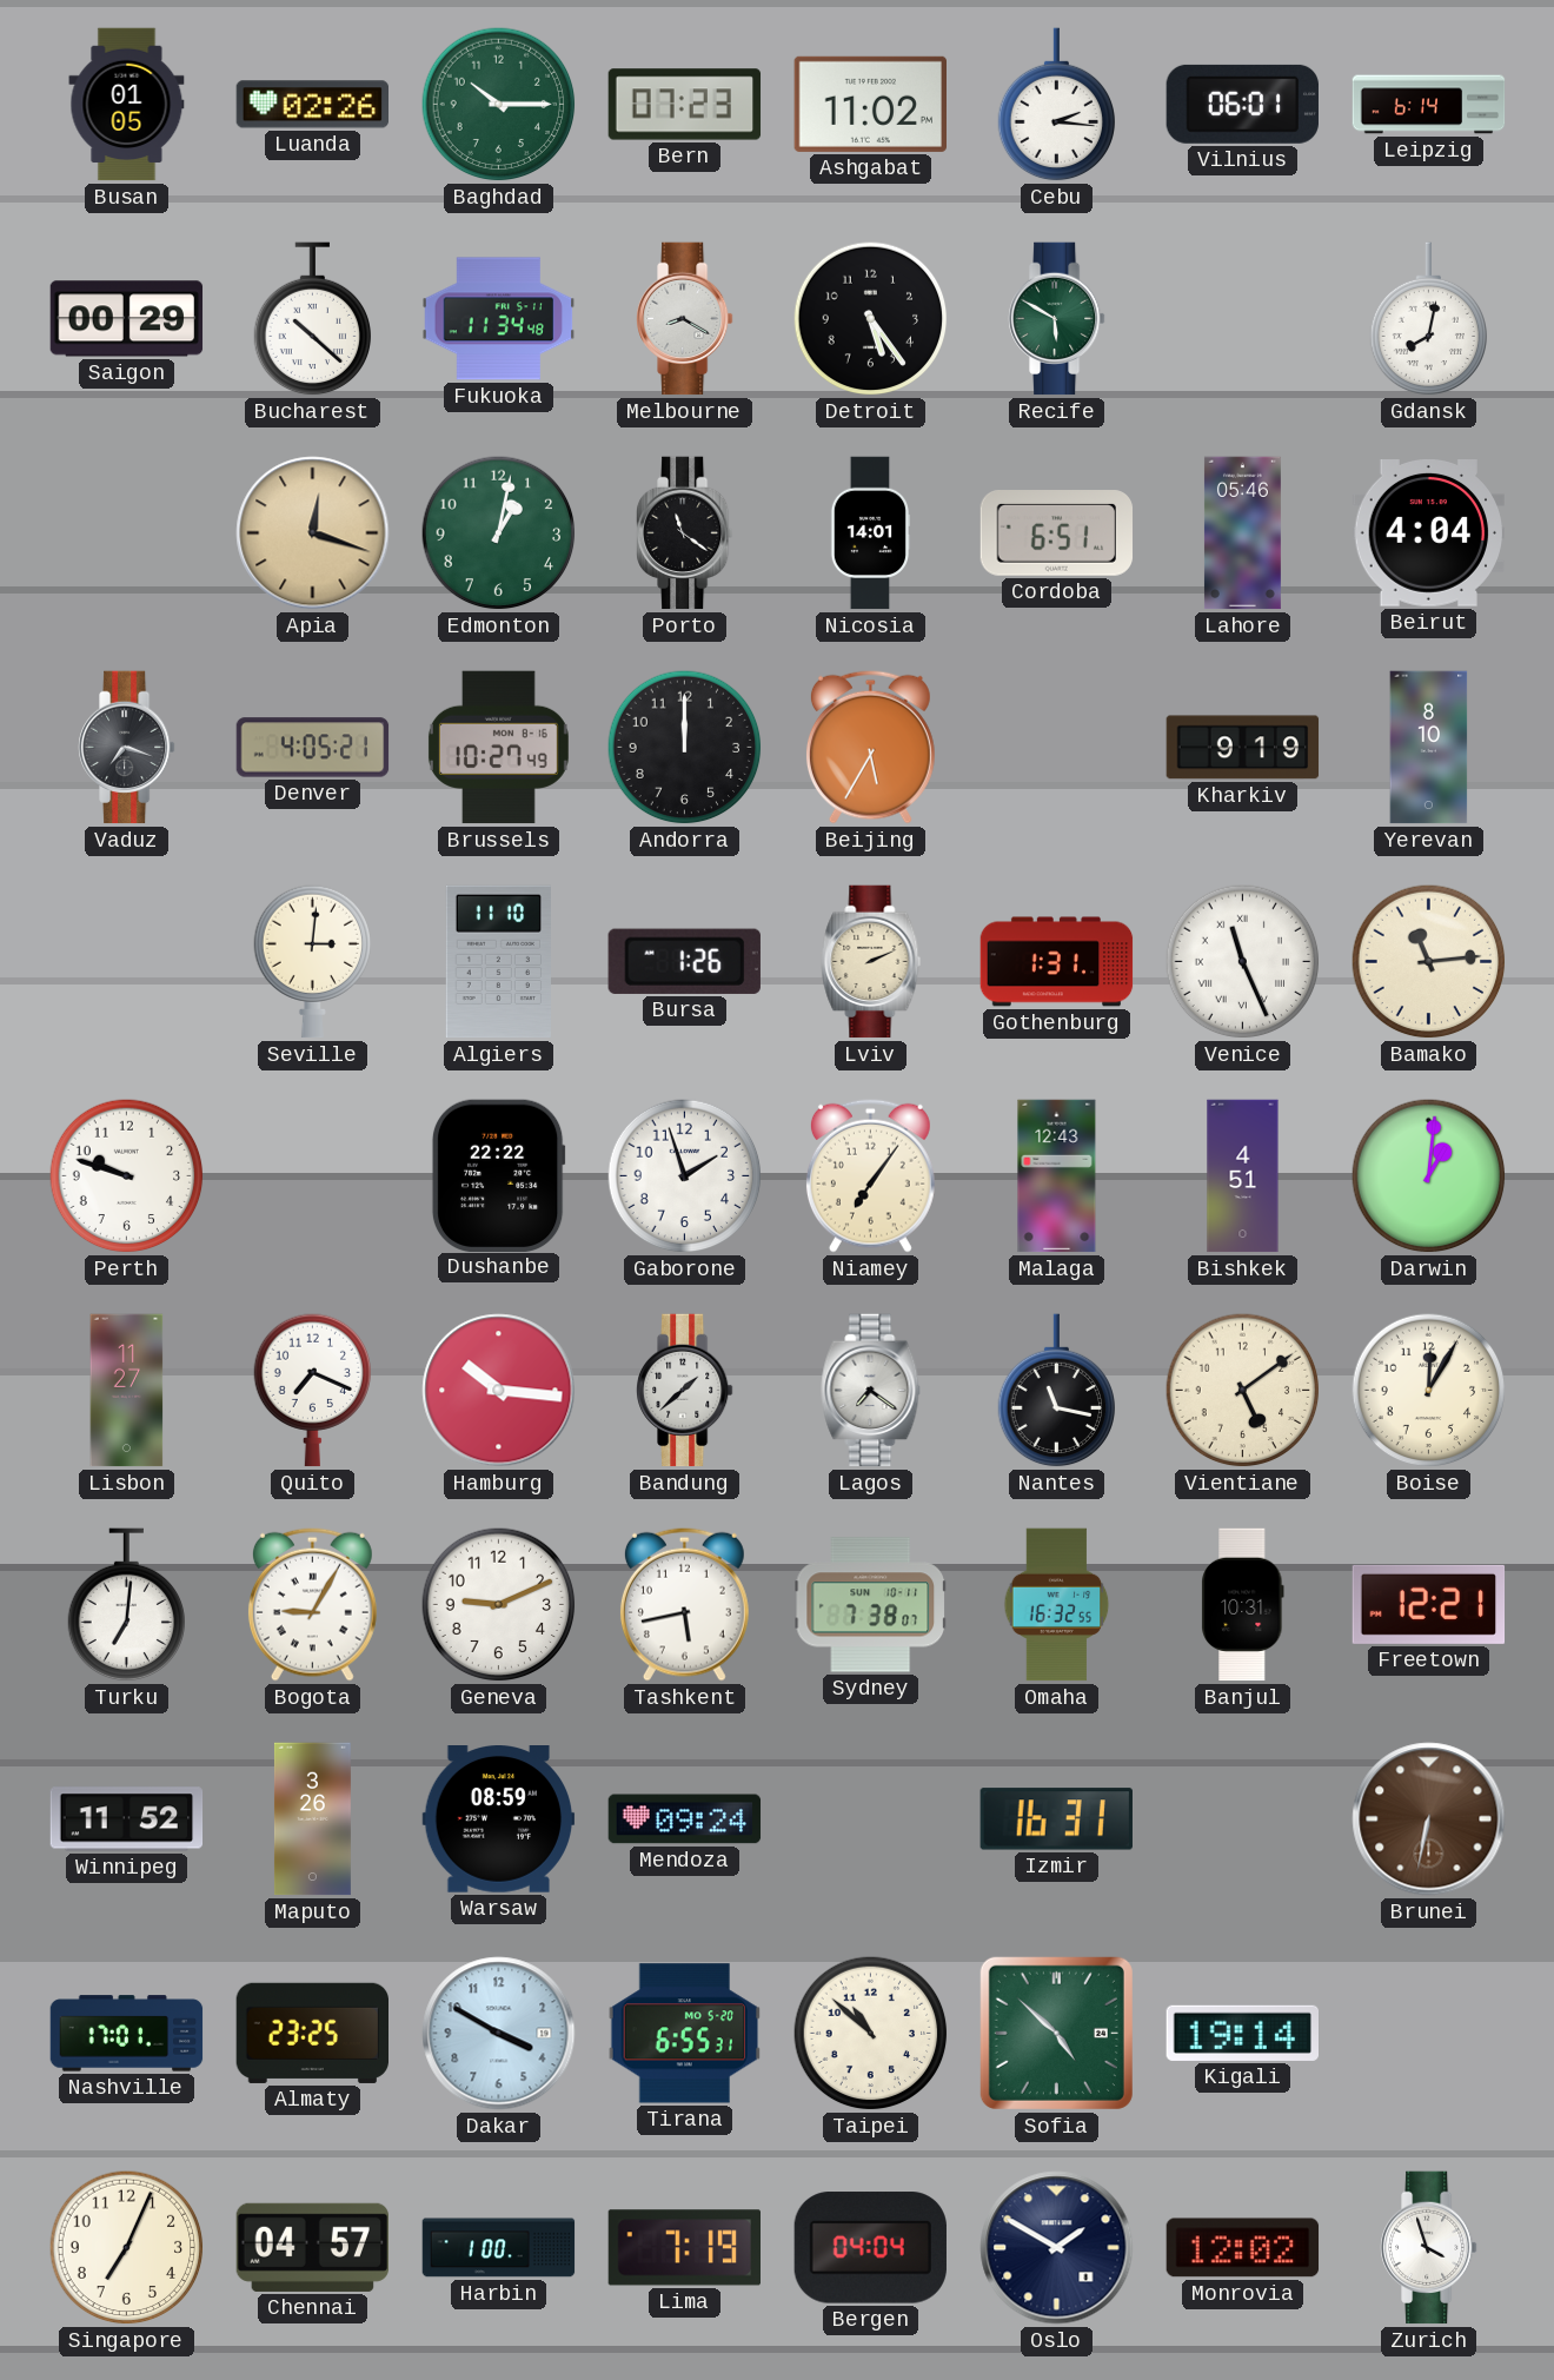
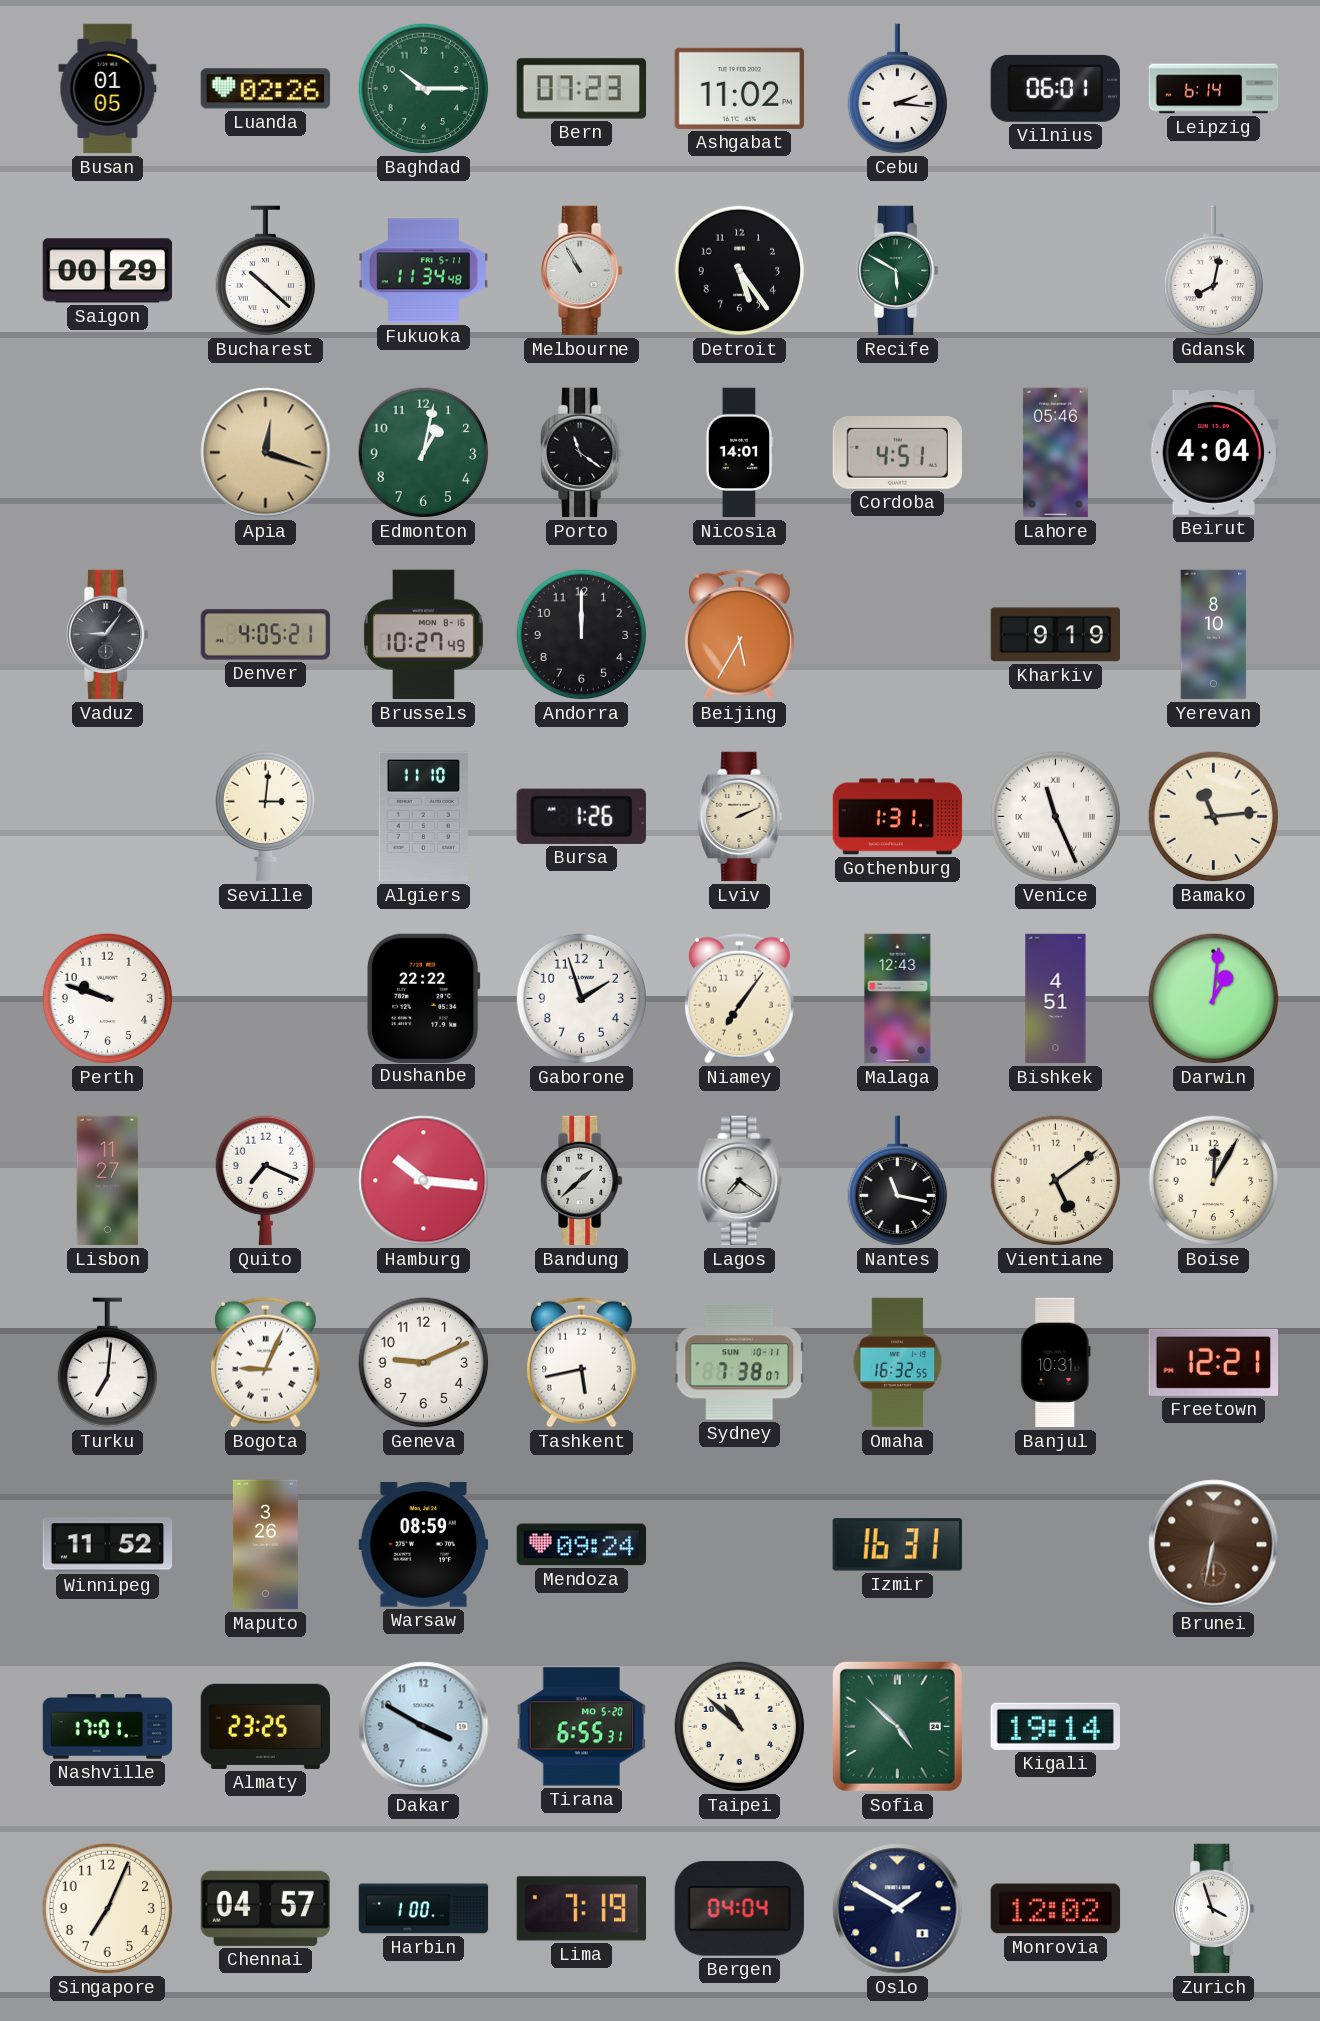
Melbourne: 8:20 -> 10:55
Cordoba: 6:51 -> 4:51
Vaduz: 7:18 -> 9:06
Bogota: 9:05 -> 9:04
